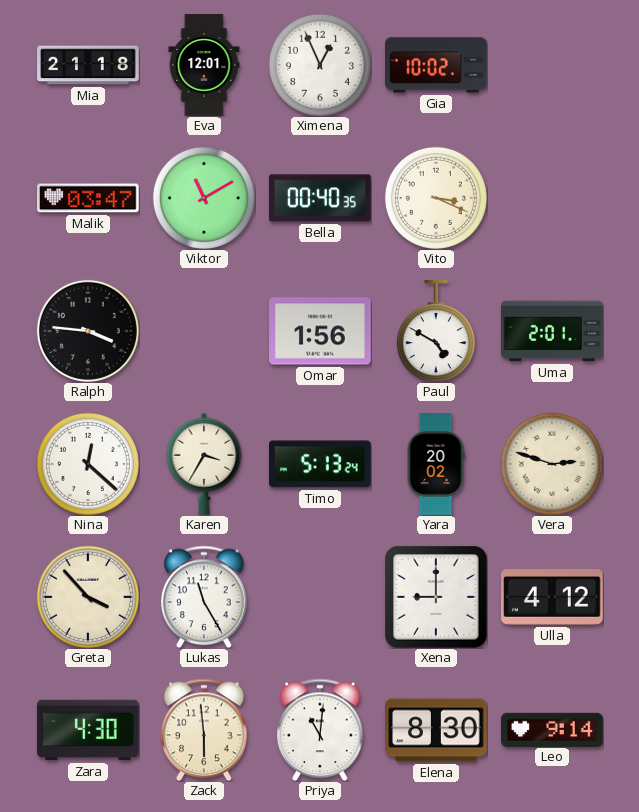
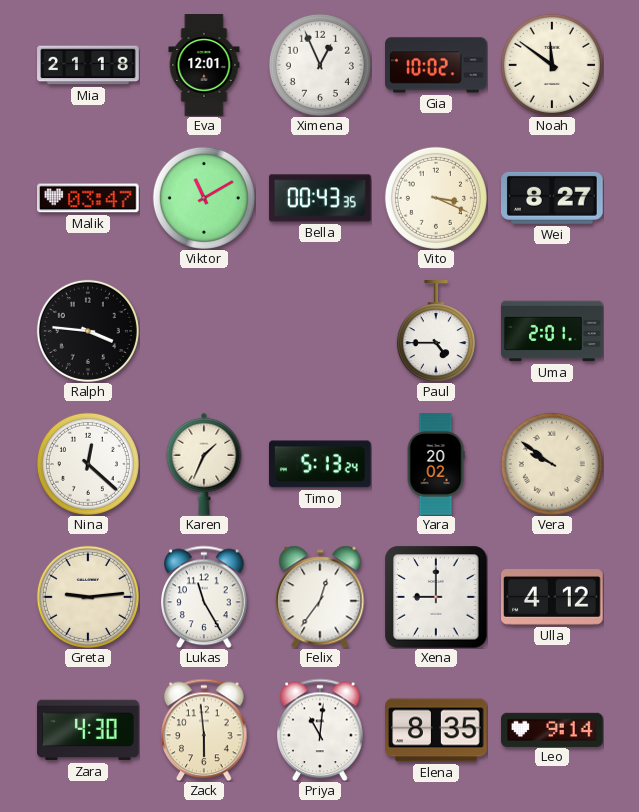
Noah: none -> 11:51
Bella: 00:40 -> 00:43
Wei: none -> 8:27
Omar: 1:56 -> none
Paul: 4:50 -> 4:45
Karen: 3:35 -> 1:34
Vera: 2:48 -> 9:51
Greta: 3:53 -> 9:14
Felix: none -> 12:36
Elena: 8:30 -> 8:35
